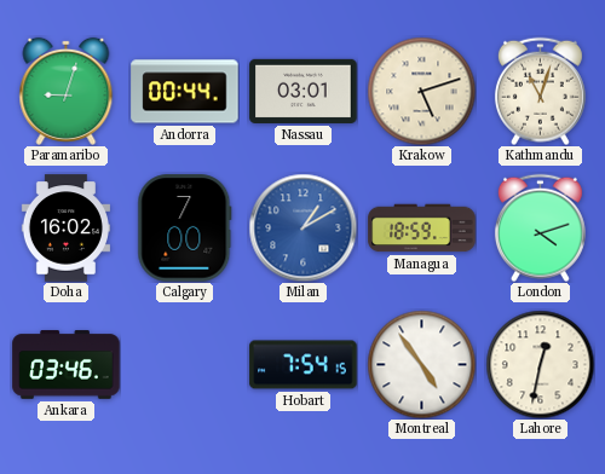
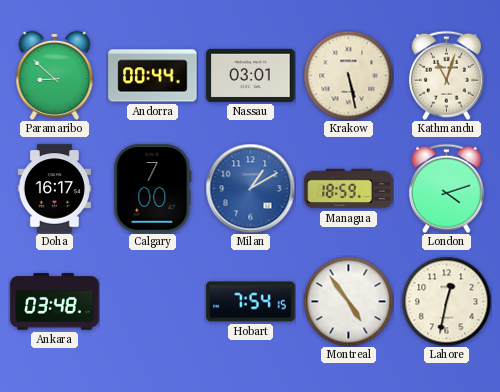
Paramaribo: 9:03 -> 8:52
Krakow: 5:12 -> 5:28
Doha: 16:02 -> 16:17
Ankara: 03:46 -> 03:48
